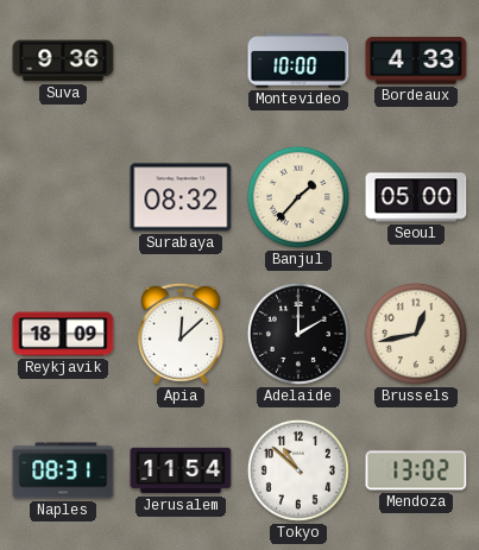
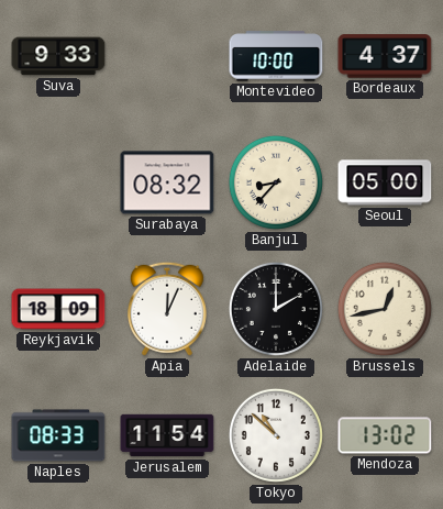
Suva: 9:36 -> 9:33
Bordeaux: 4:33 -> 4:37
Banjul: 1:37 -> 8:37
Apia: 12:08 -> 12:04
Naples: 08:31 -> 08:33
